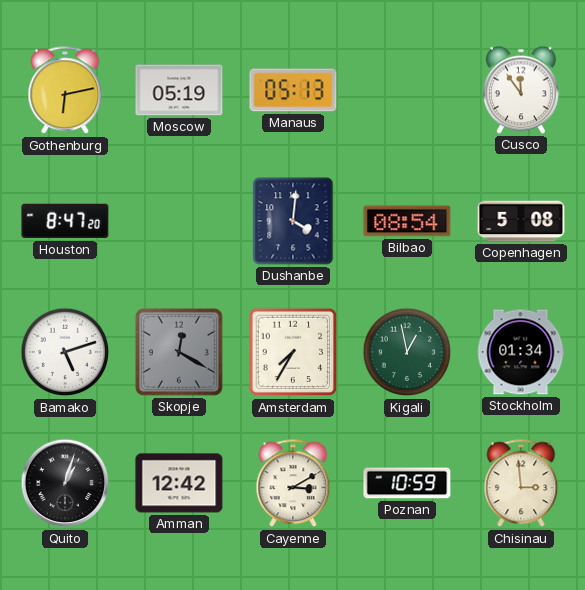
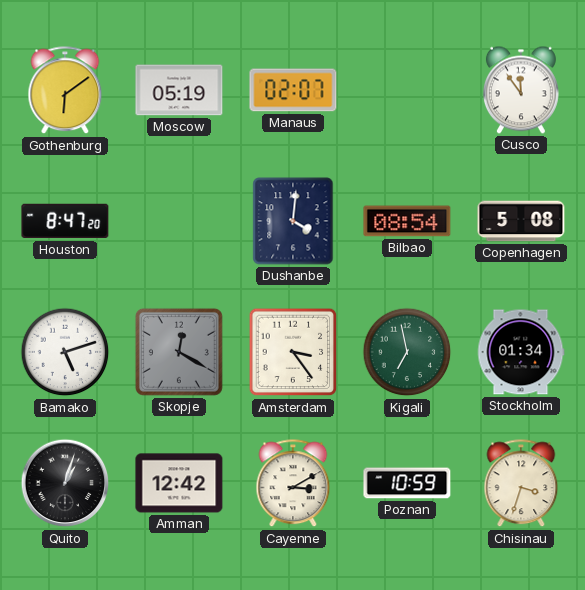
Gothenburg: 6:13 -> 6:09
Manaus: 05:13 -> 02:07
Amsterdam: 7:35 -> 3:24
Kigali: 12:58 -> 6:58
Chisinau: 2:59 -> 3:33
